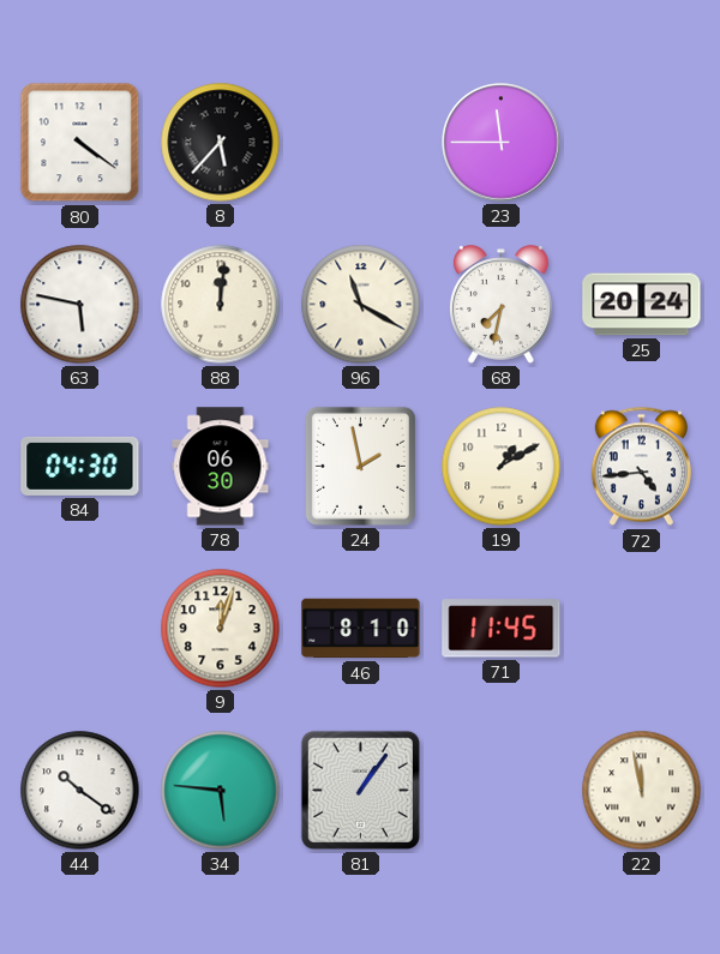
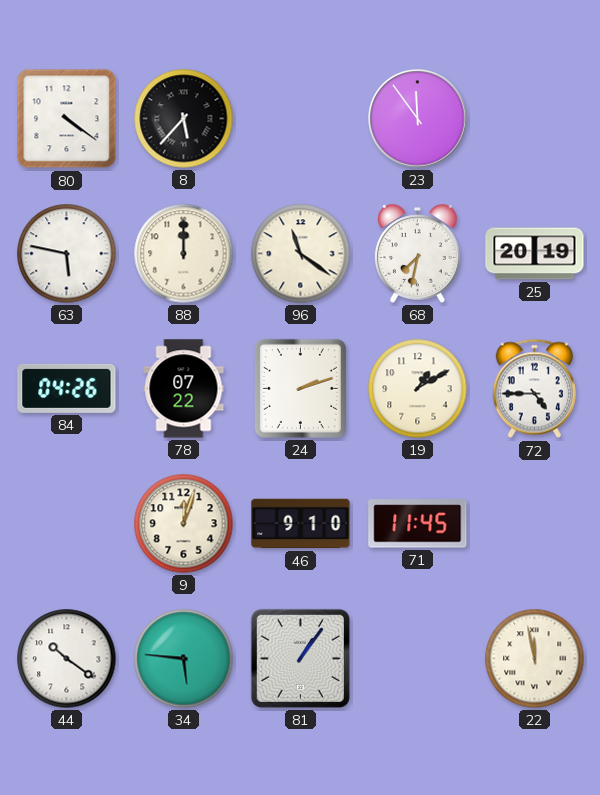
23: 11:45 -> 11:54
88: 12:01 -> 12:00
96: 11:20 -> 11:21
25: 20:24 -> 20:19
84: 04:30 -> 04:26
78: 06:30 -> 07:22
24: 1:58 -> 2:12
72: 4:44 -> 4:45
46: 8:10 -> 9:10
